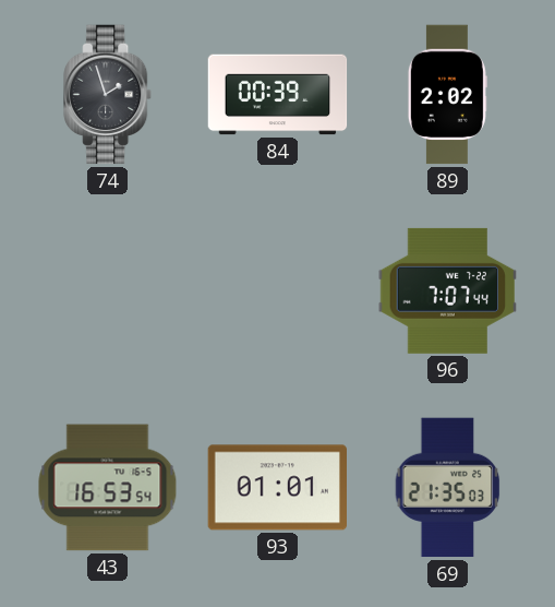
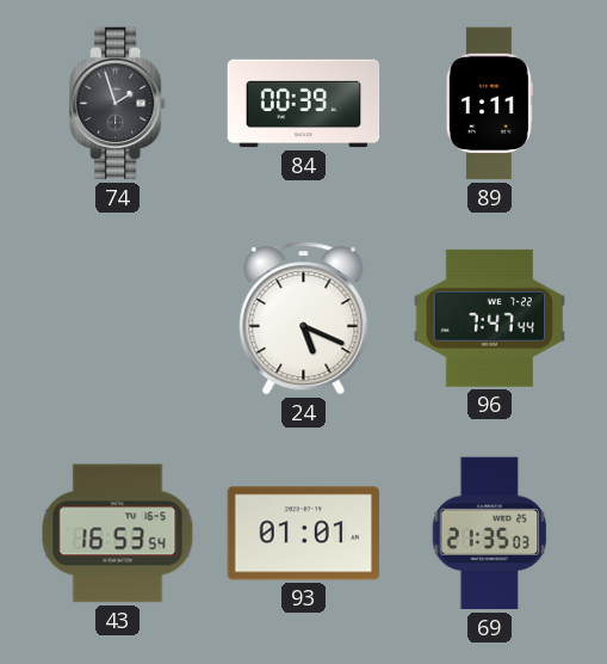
89: 2:02 -> 1:11
24: none -> 5:19
96: 7:07 -> 7:47
